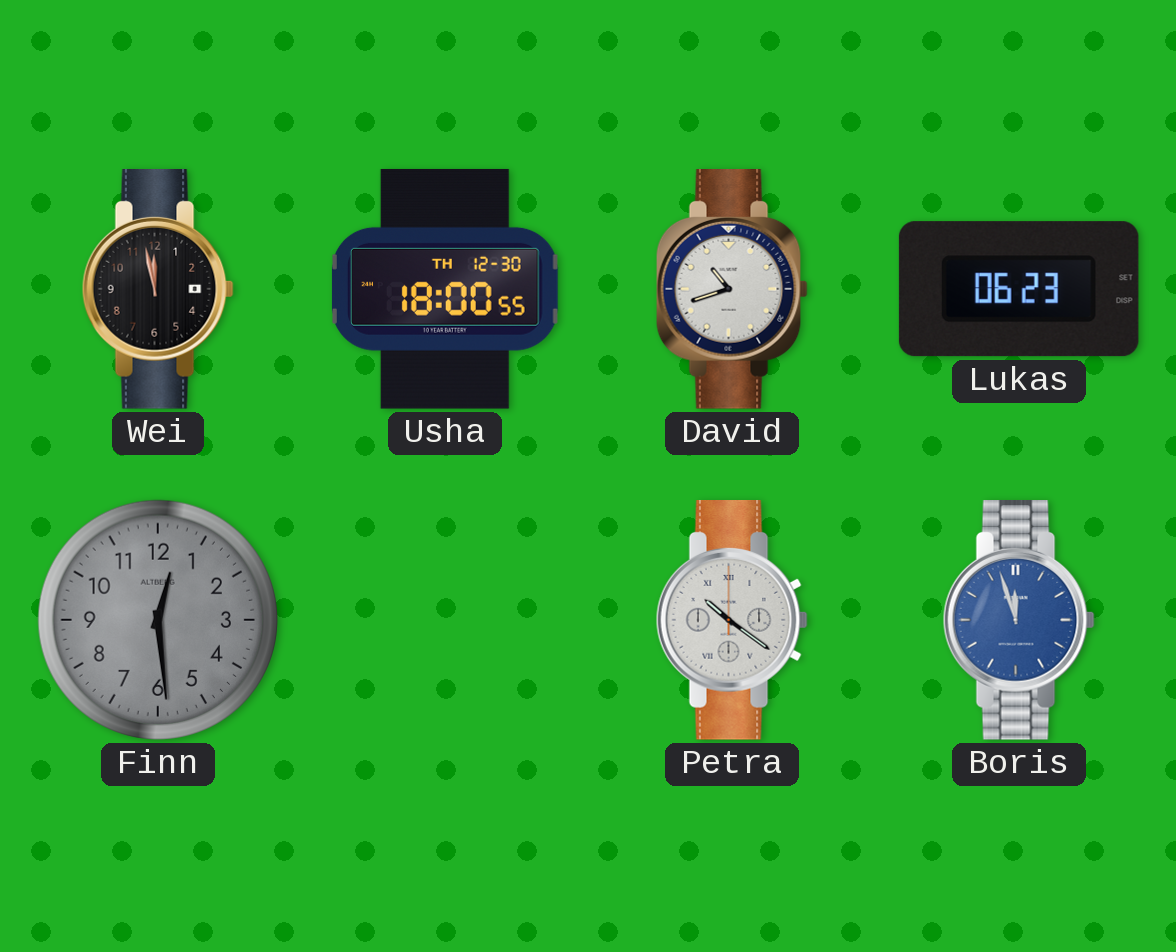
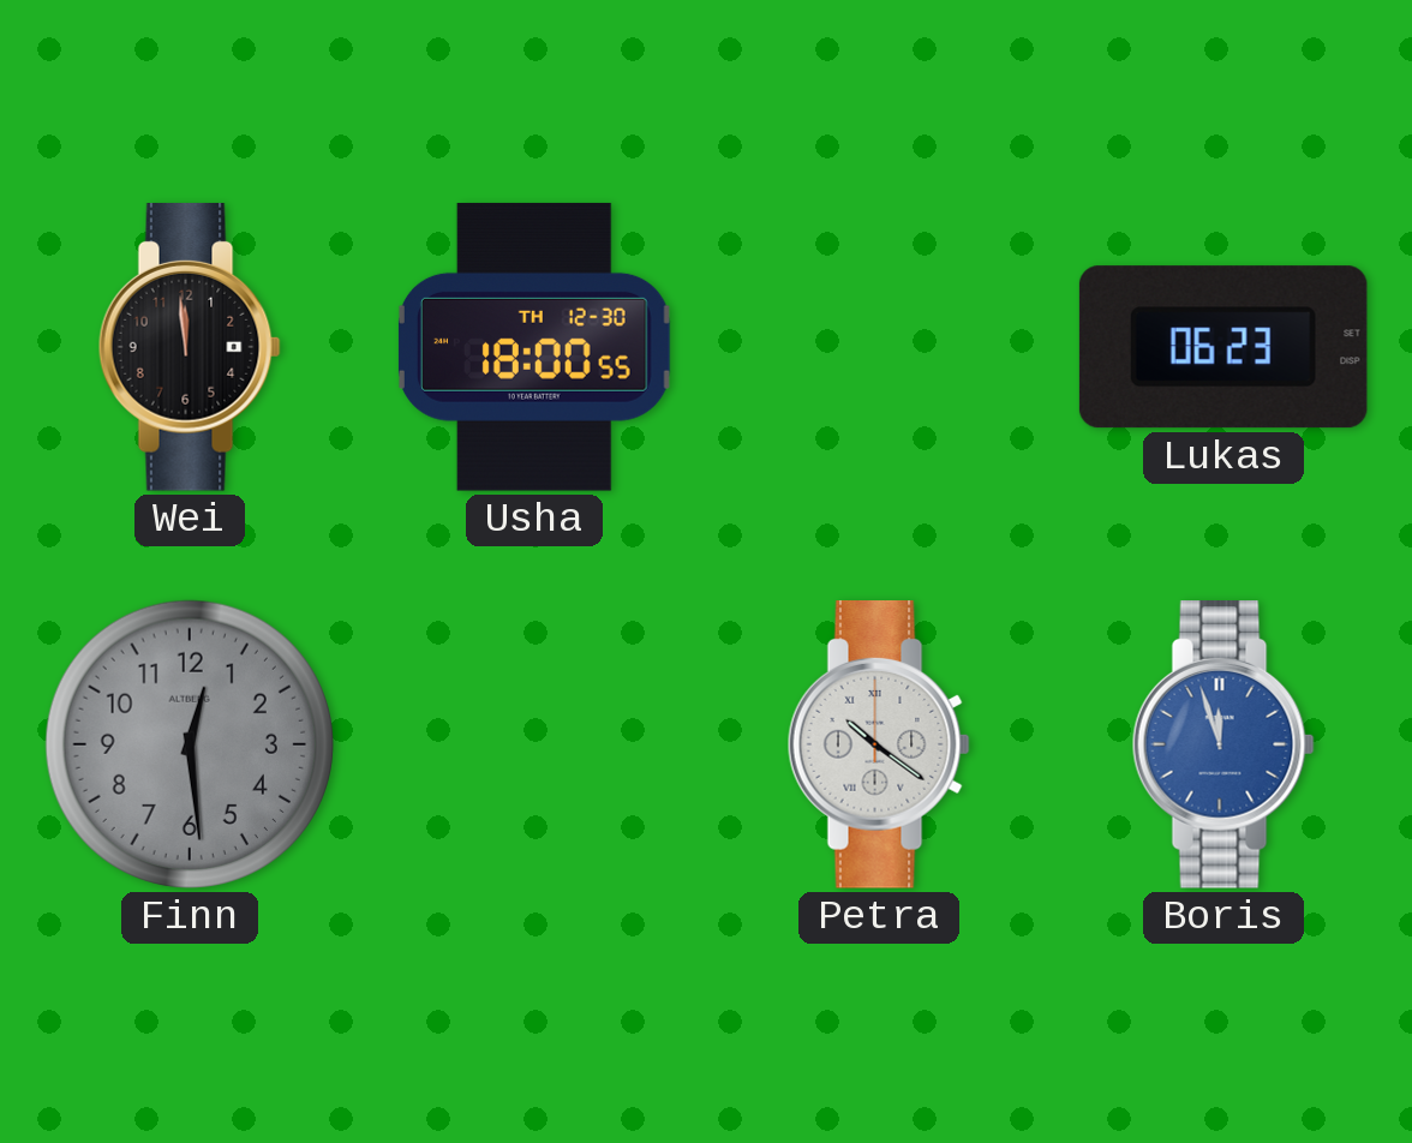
Wei: 11:58 -> 11:59
David: 10:42 -> none
